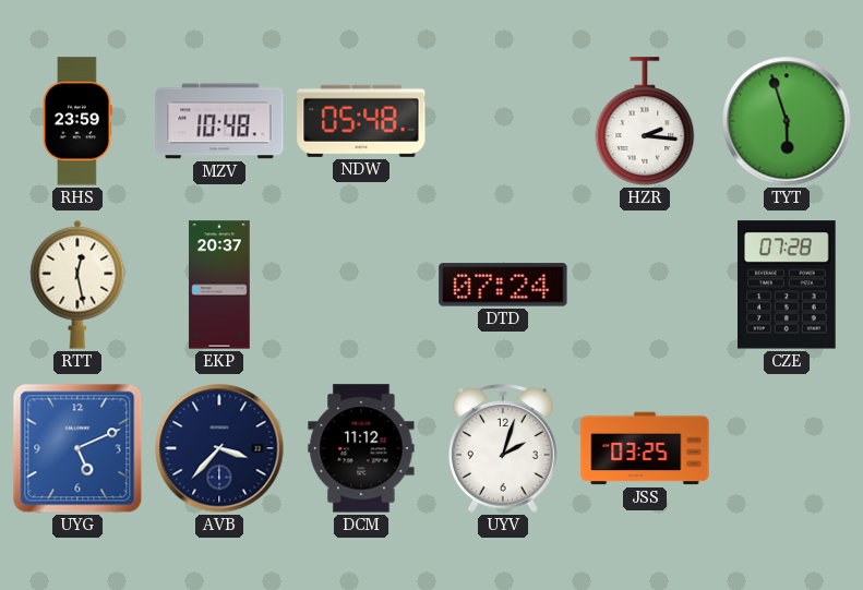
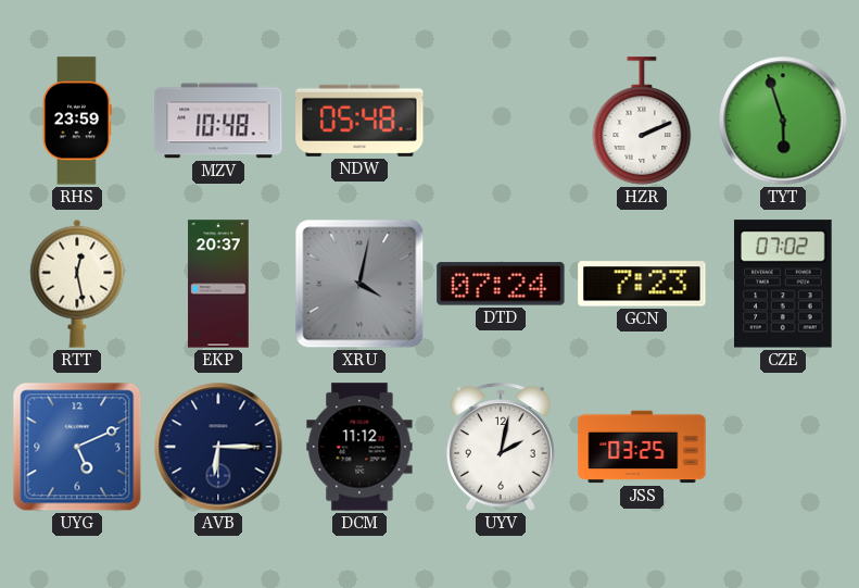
HZR: 2:16 -> 2:11
XRU: none -> 4:02
GCN: none -> 7:23
CZE: 07:28 -> 07:02
AVB: 3:37 -> 6:15
UYV: 2:03 -> 2:02
